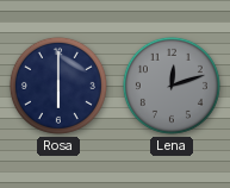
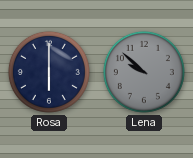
Lena: 12:12 -> 9:52
